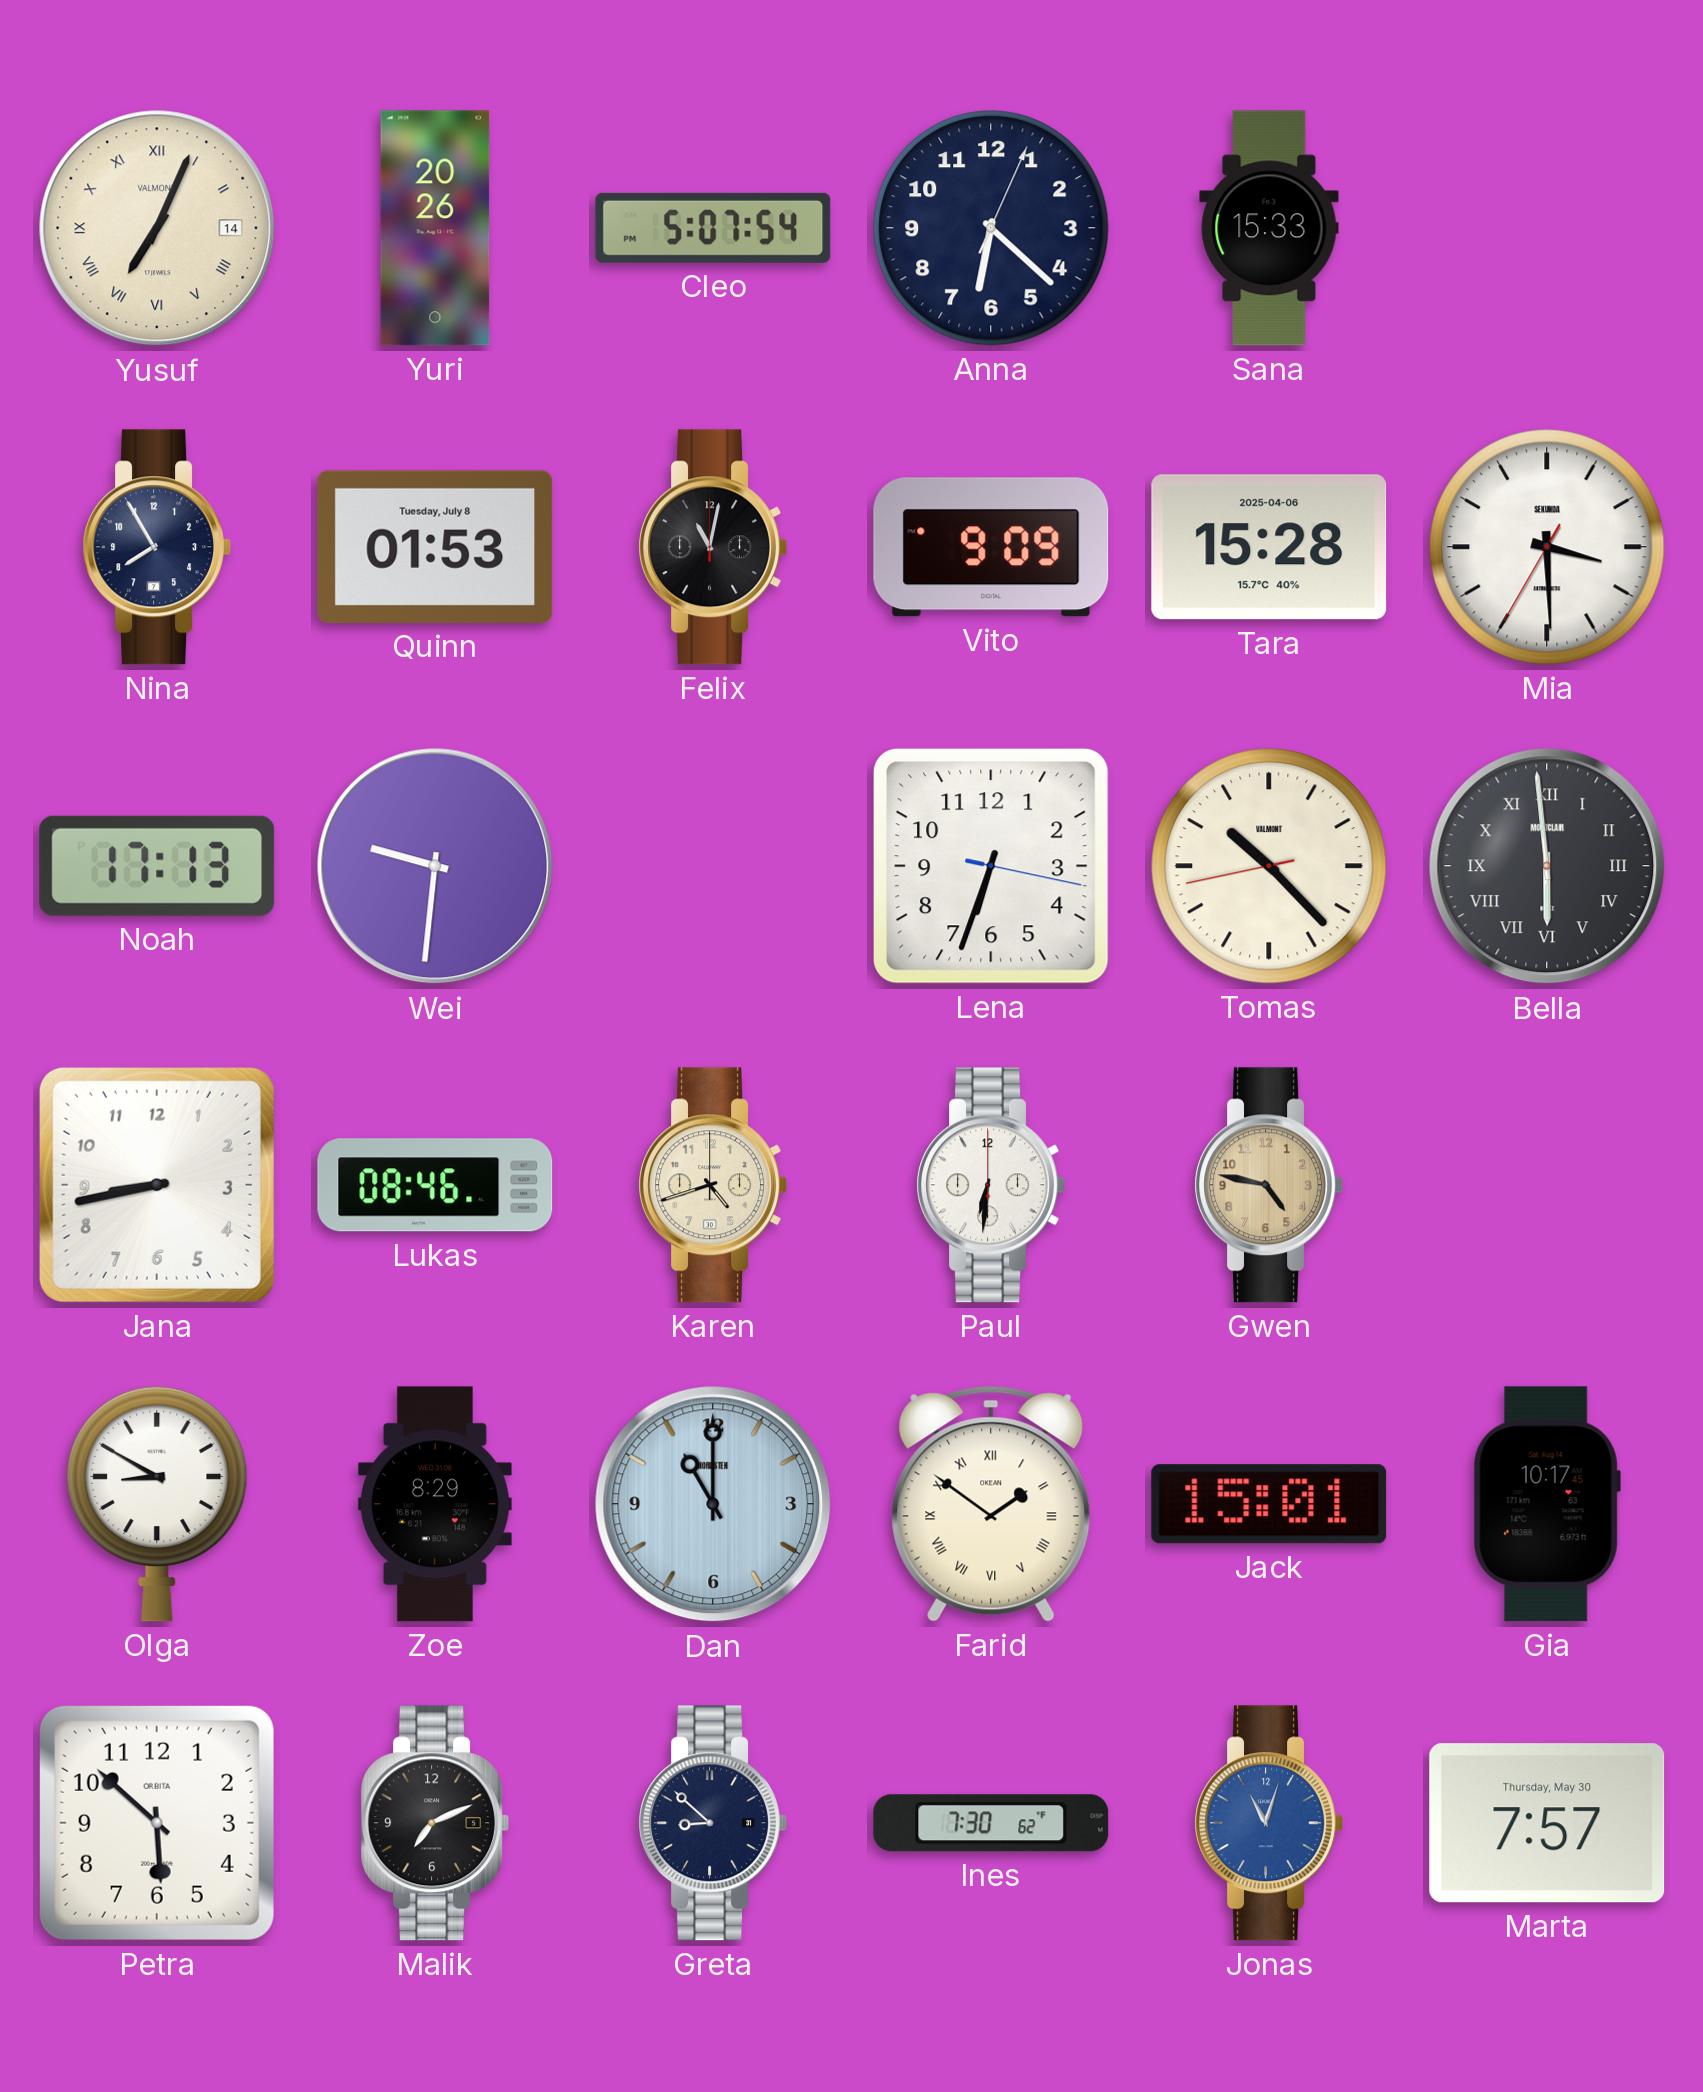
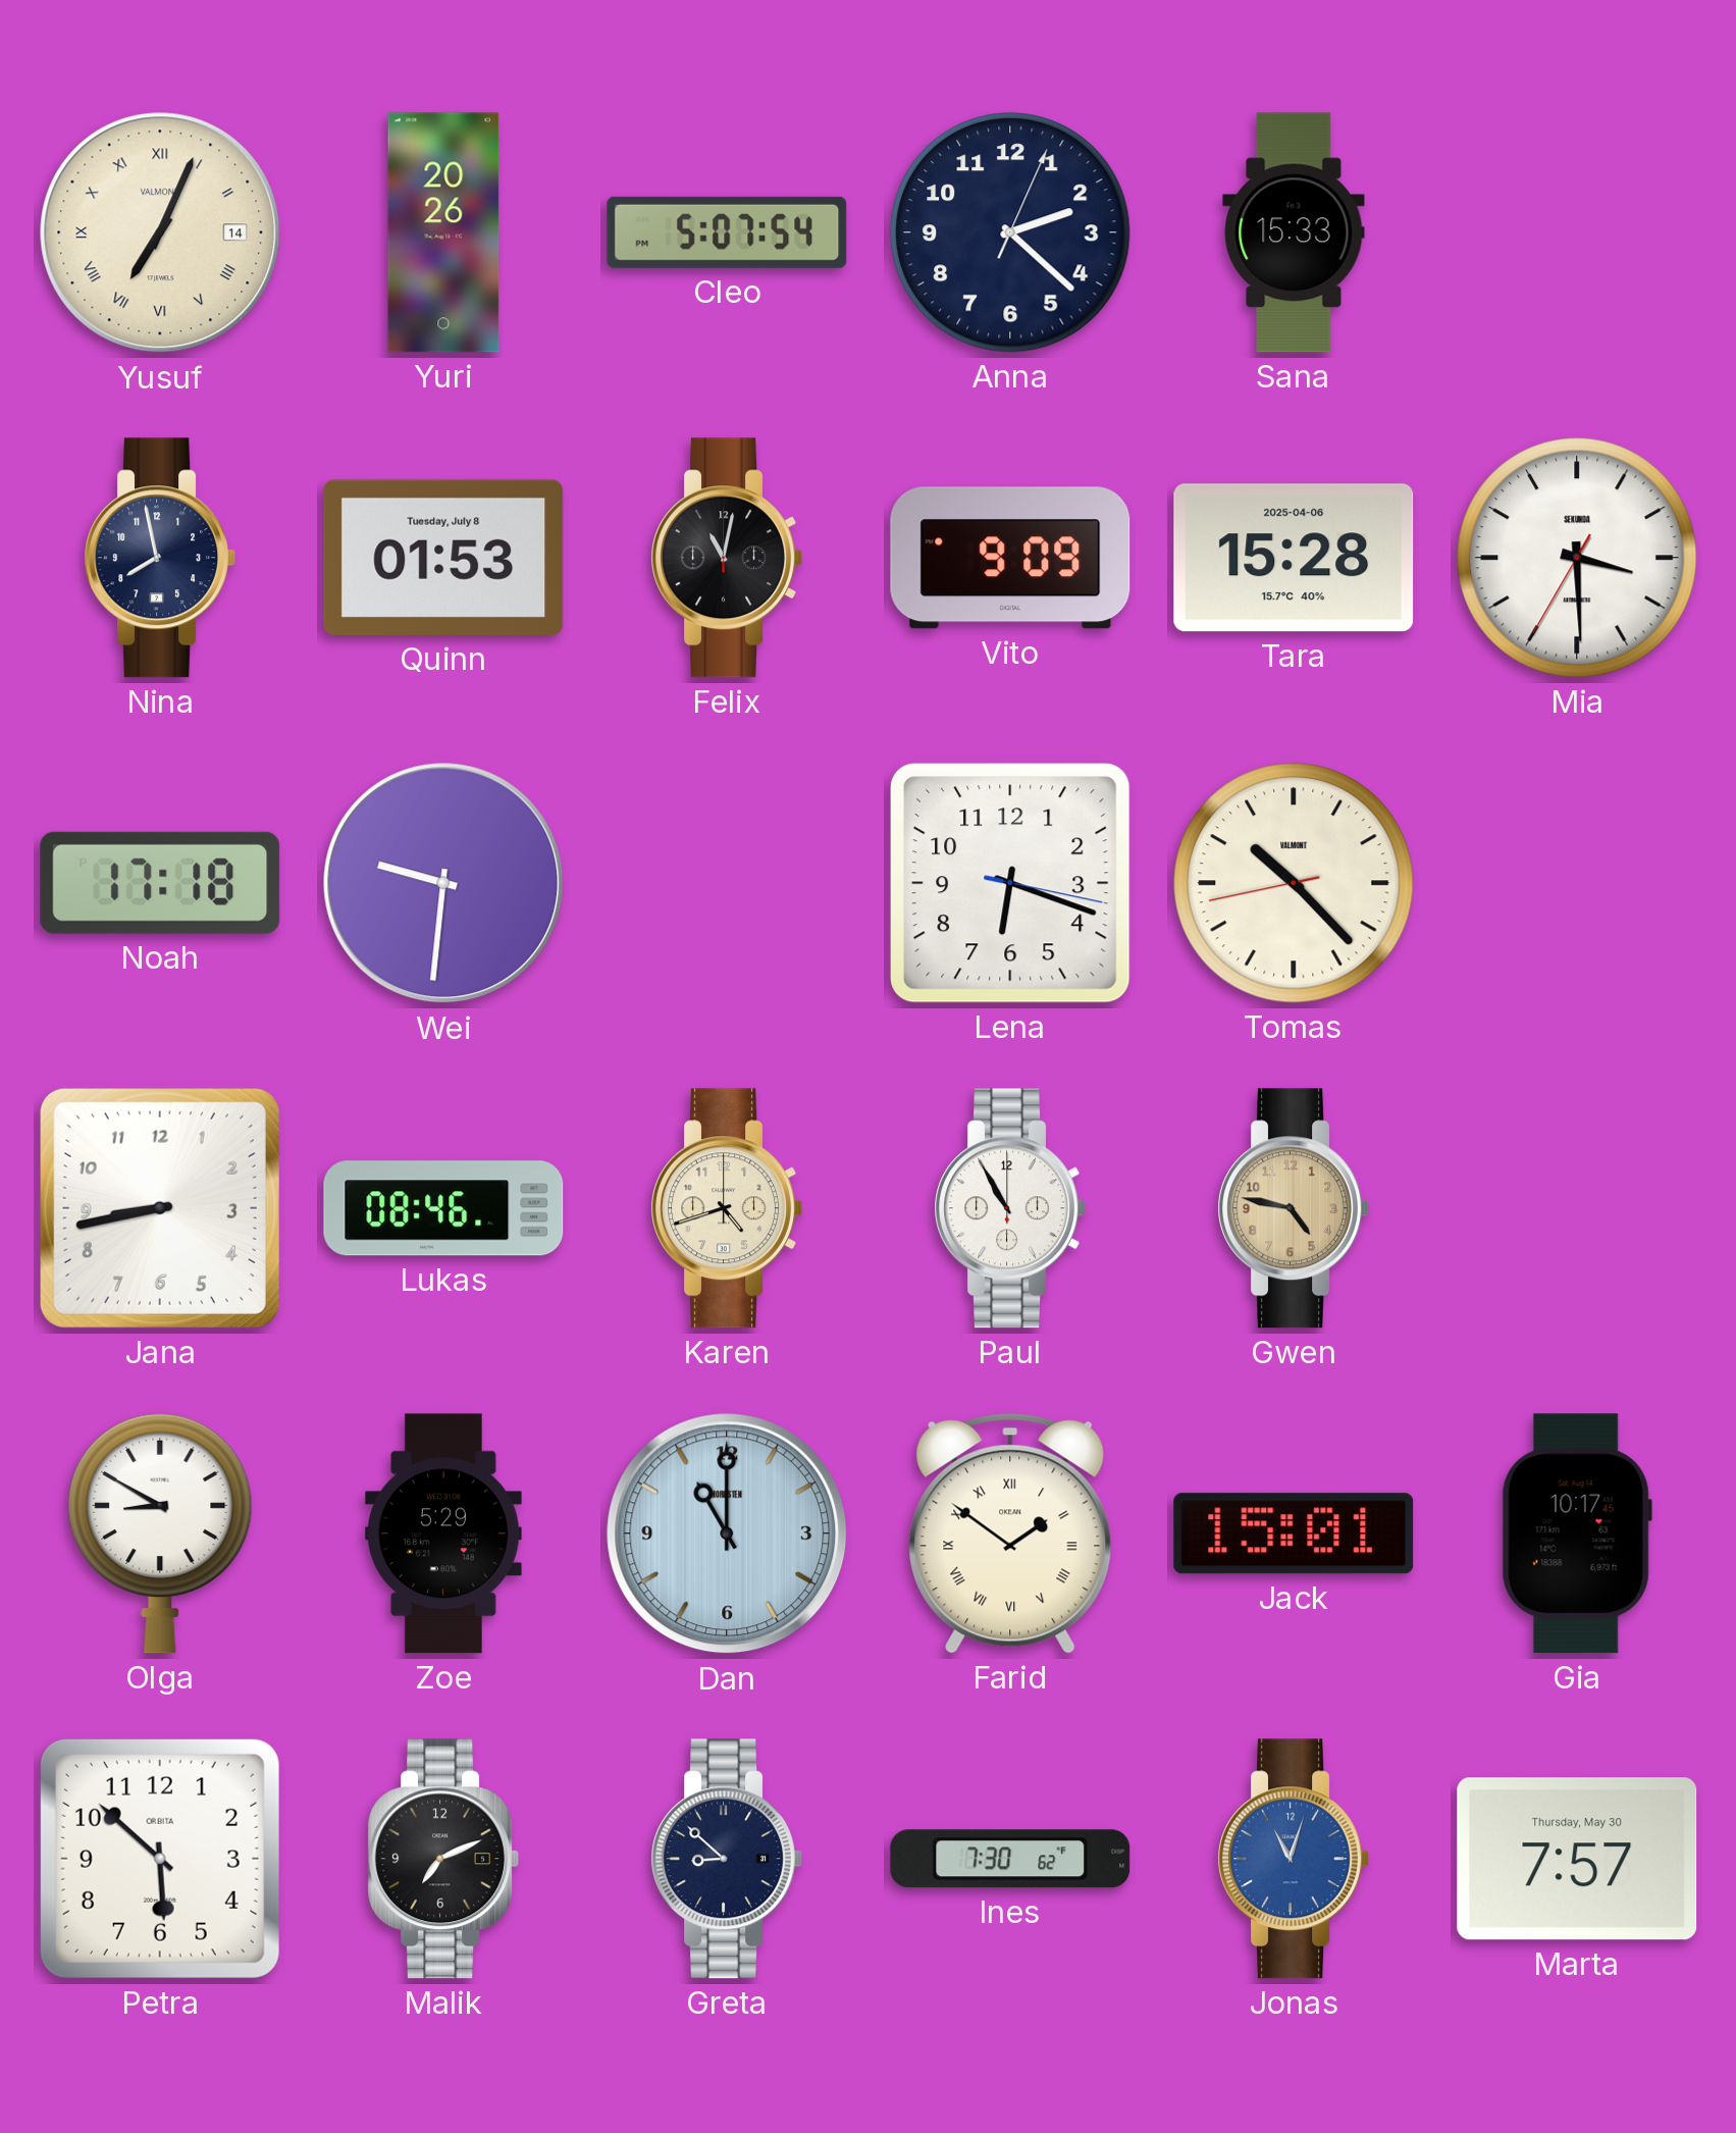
Anna: 6:22 -> 2:22
Nina: 7:55 -> 7:58
Noah: 17:13 -> 17:18
Lena: 6:33 -> 6:18
Bella: 5:59 -> none
Paul: 6:31 -> 10:55
Zoe: 8:29 -> 5:29
